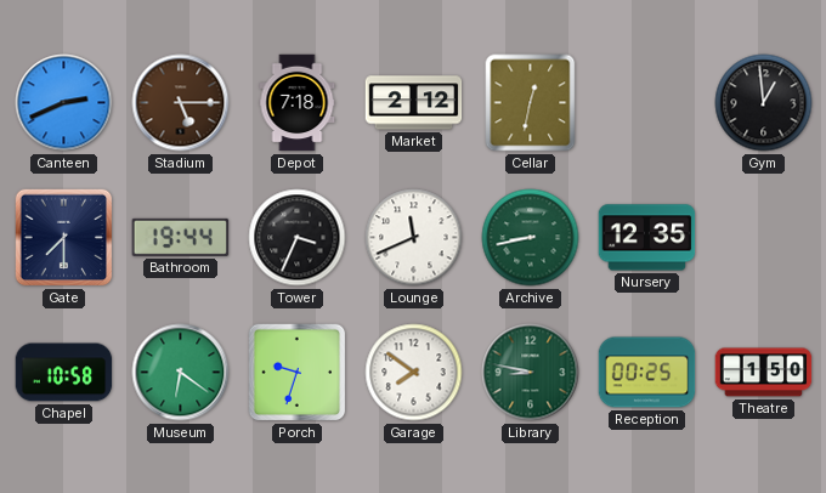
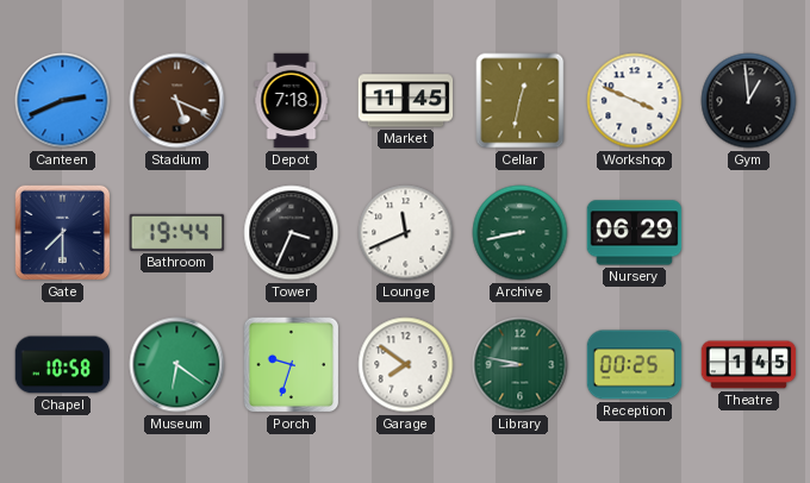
Stadium: 5:15 -> 5:19
Market: 2:12 -> 11:45
Workshop: none -> 3:49
Nursery: 12:35 -> 06:29
Theatre: 1:50 -> 1:45
